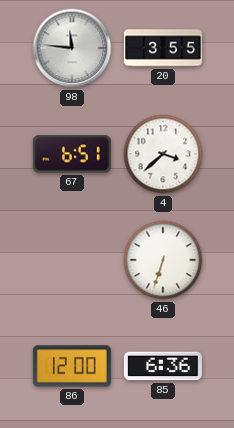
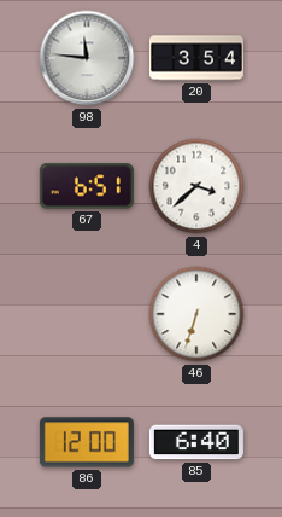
20: 3:55 -> 3:54
85: 6:36 -> 6:40
